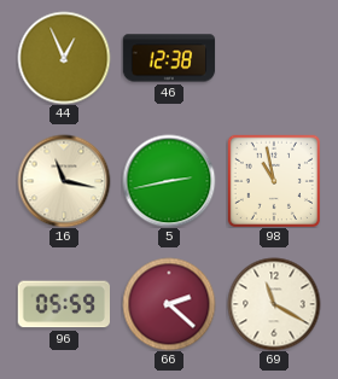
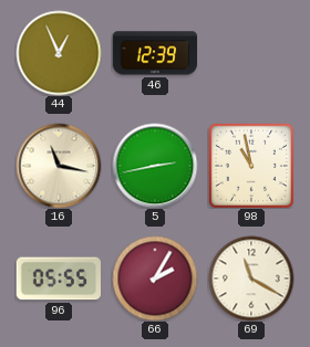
46: 12:38 -> 12:39
96: 05:59 -> 05:55
66: 2:22 -> 2:05
